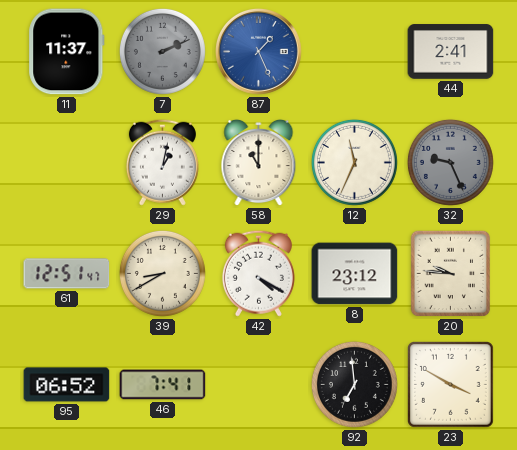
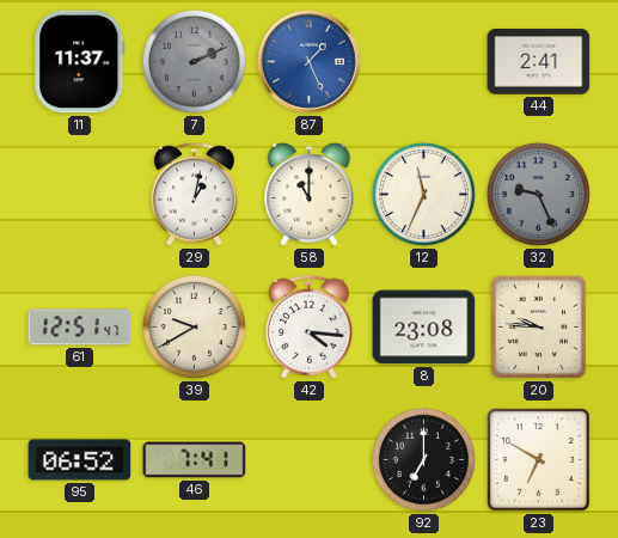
39: 8:40 -> 9:40
42: 4:20 -> 4:16
8: 23:12 -> 23:08
92: 6:59 -> 7:00
23: 3:50 -> 6:50
